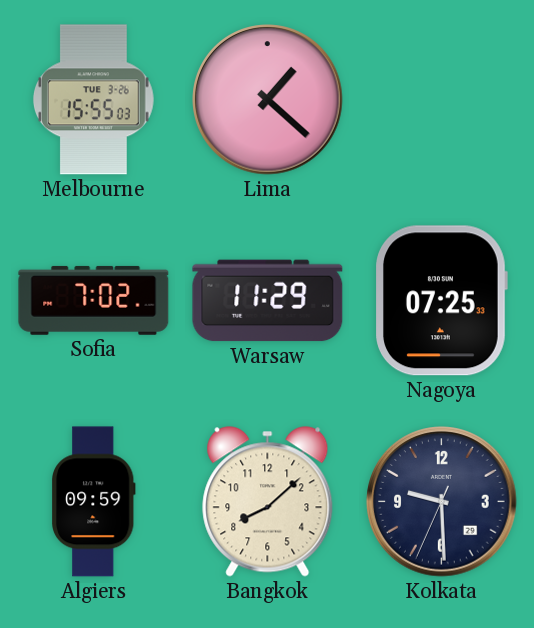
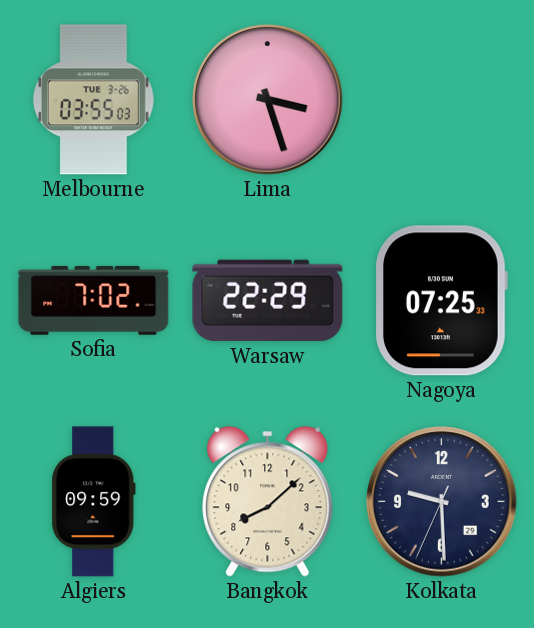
Melbourne: 15:55 -> 03:55
Lima: 1:22 -> 3:27
Warsaw: 11:29 -> 22:29
